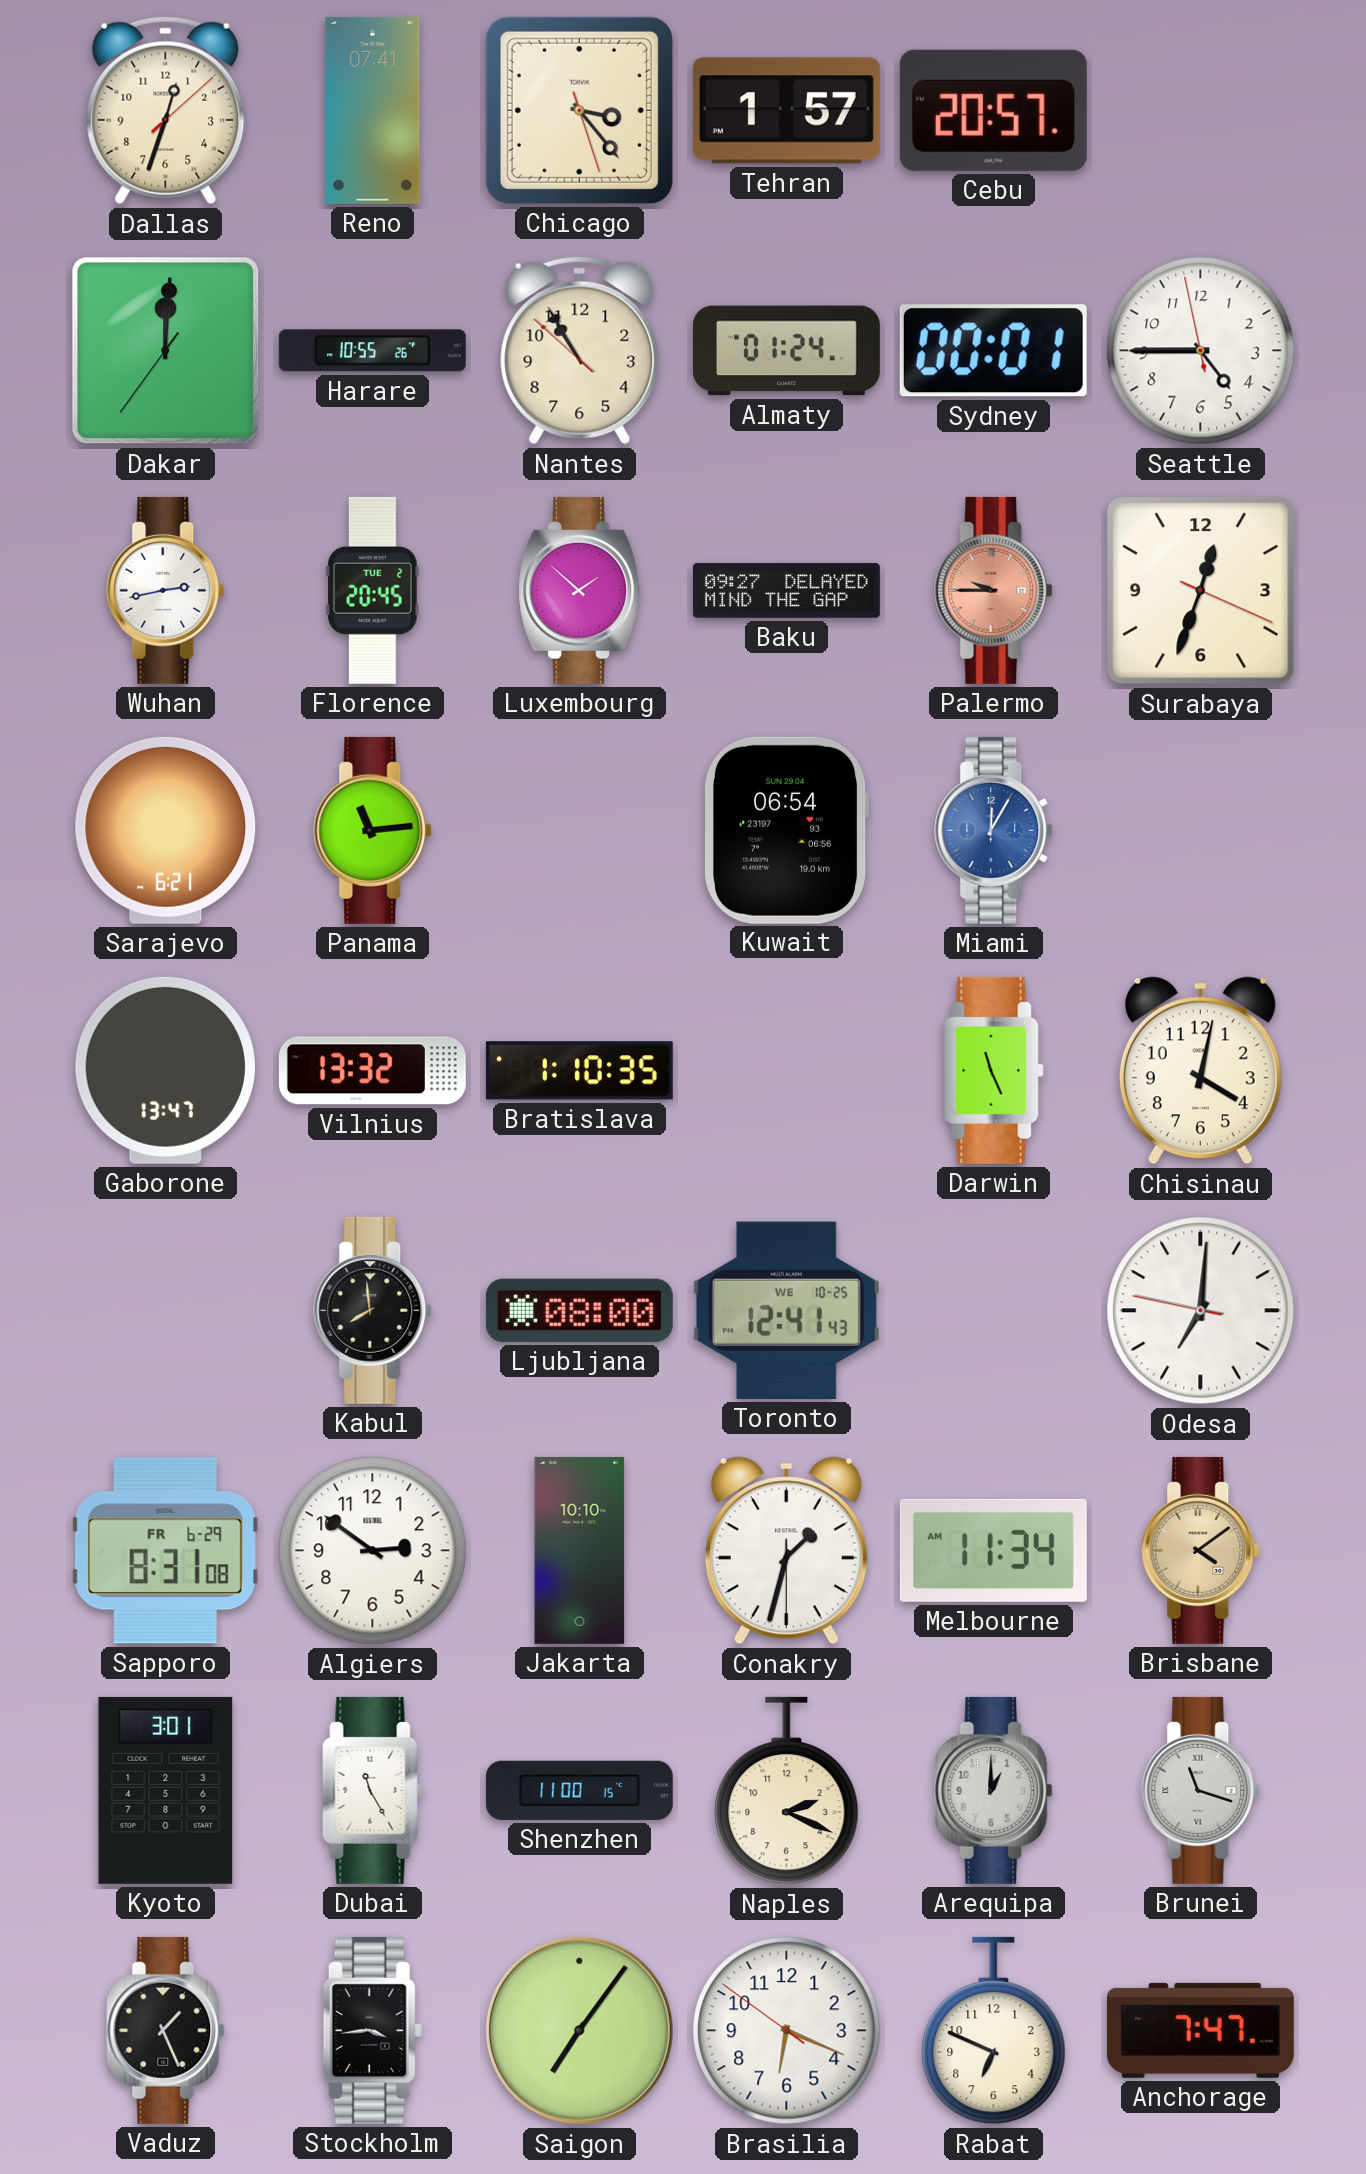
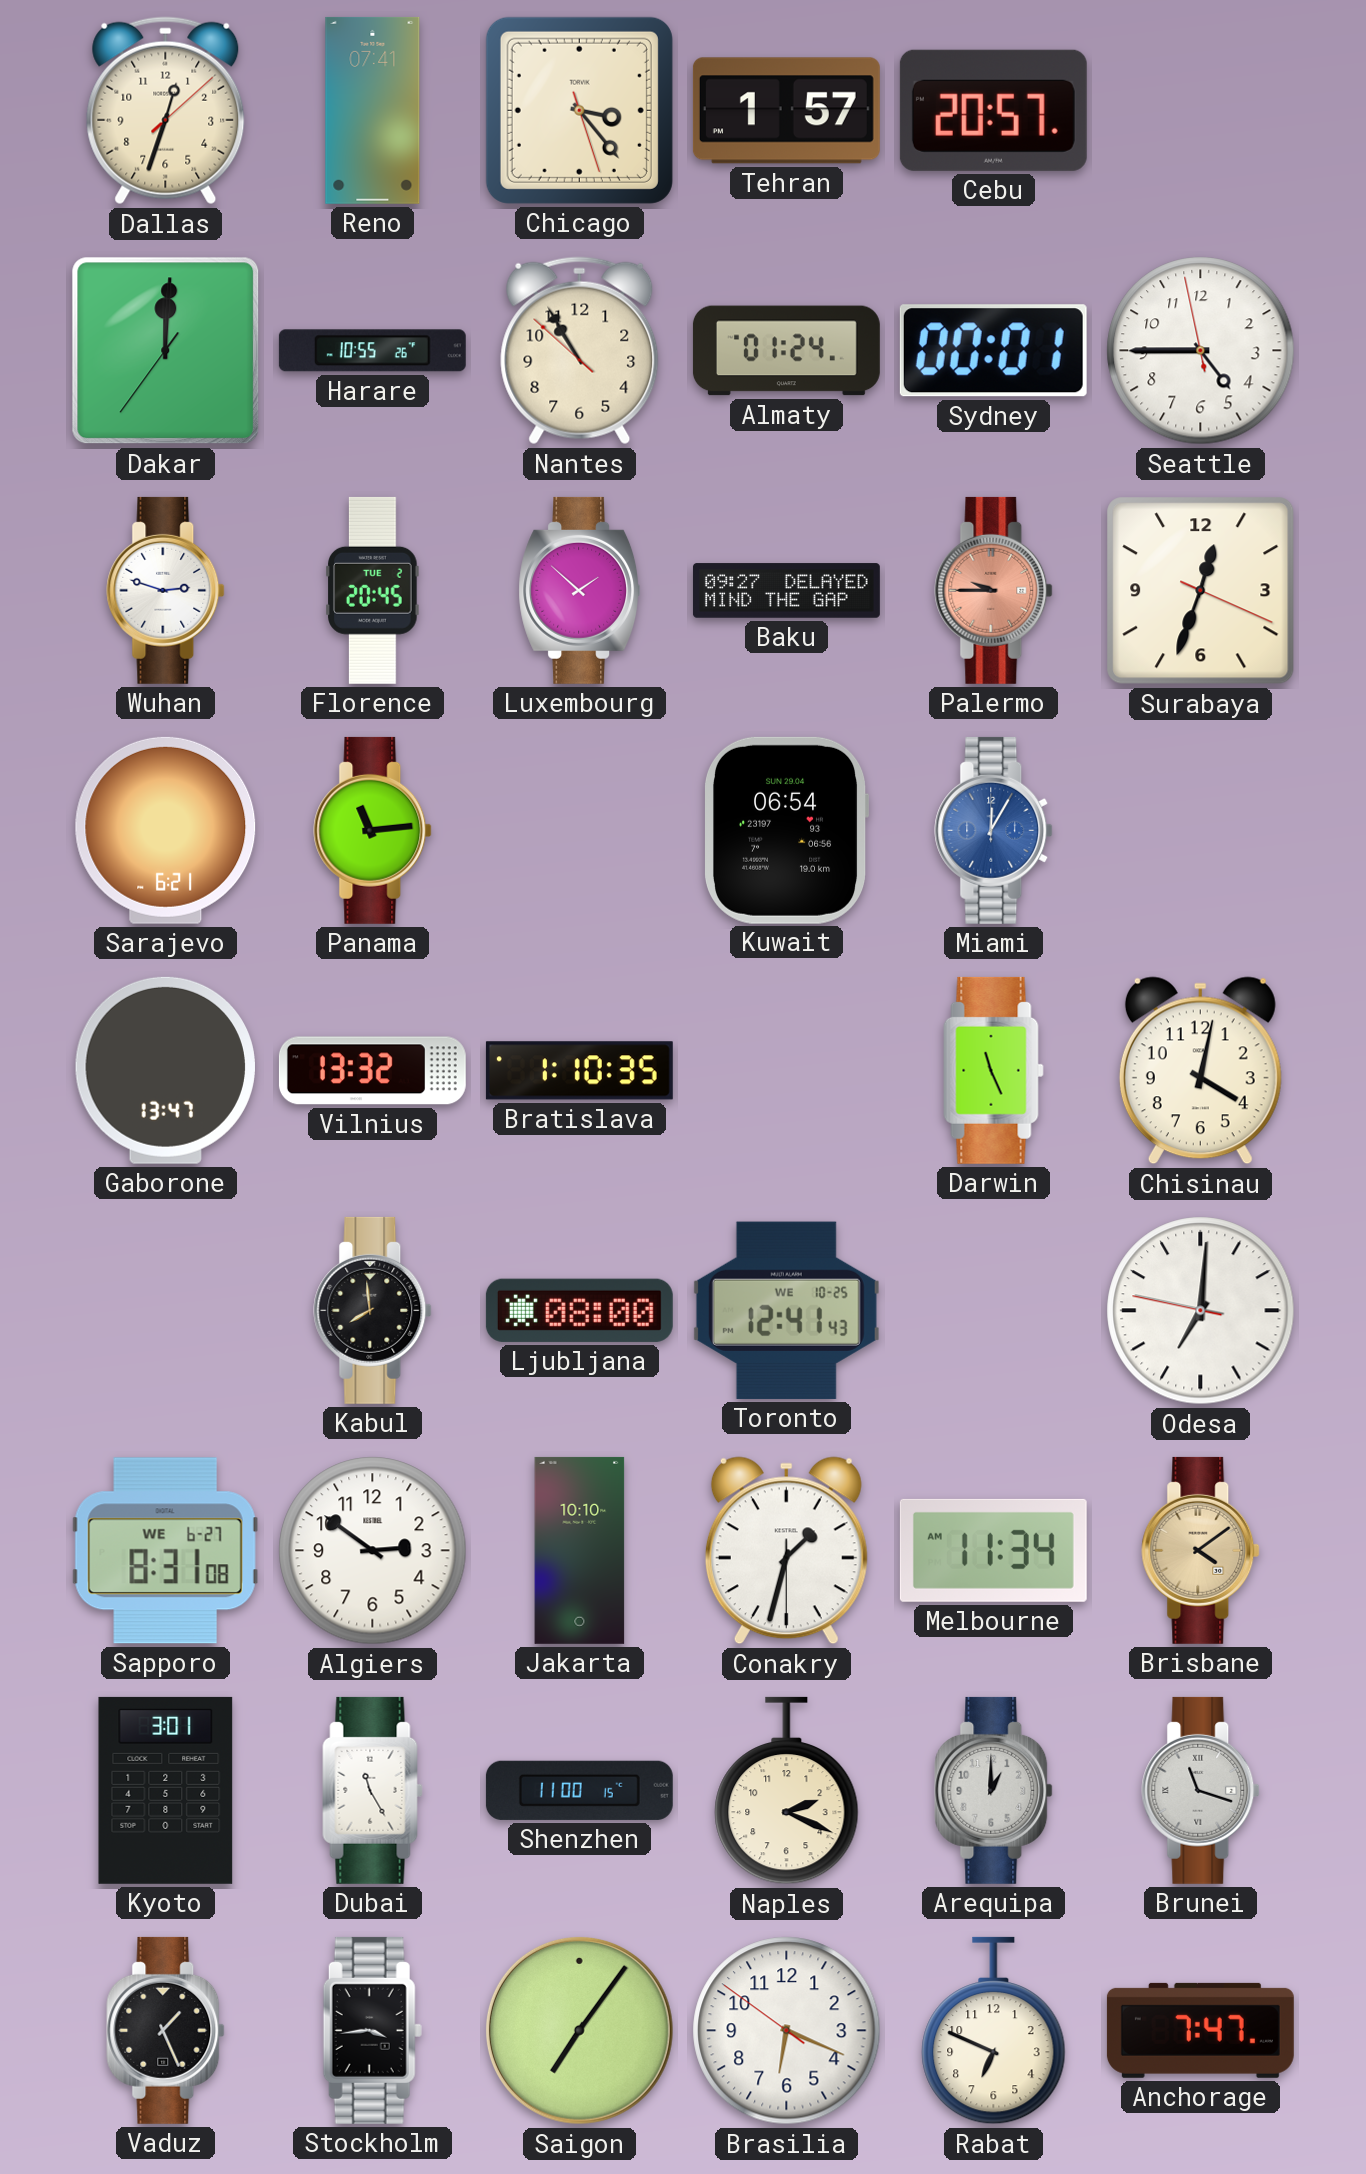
Wuhan: 2:43 -> 2:48
Sapporo date: FR 6-29 -> WE 6-27
